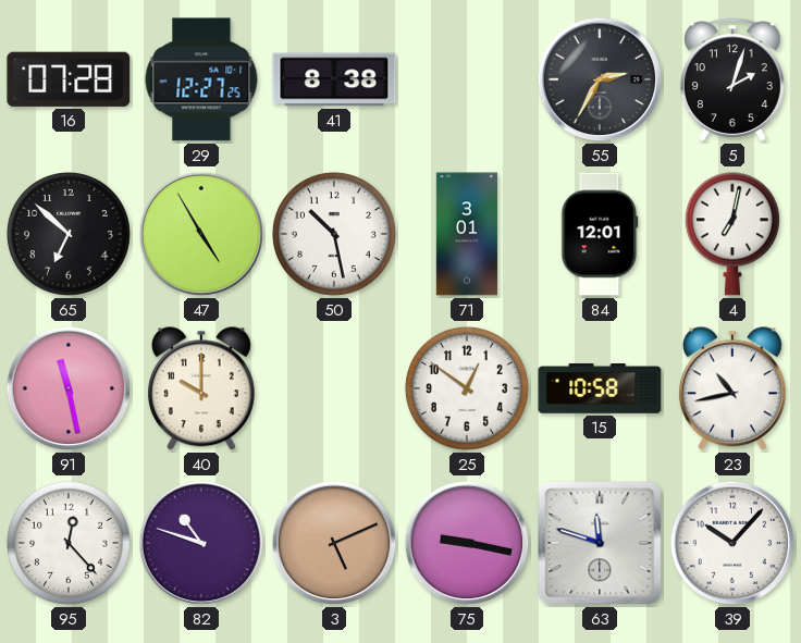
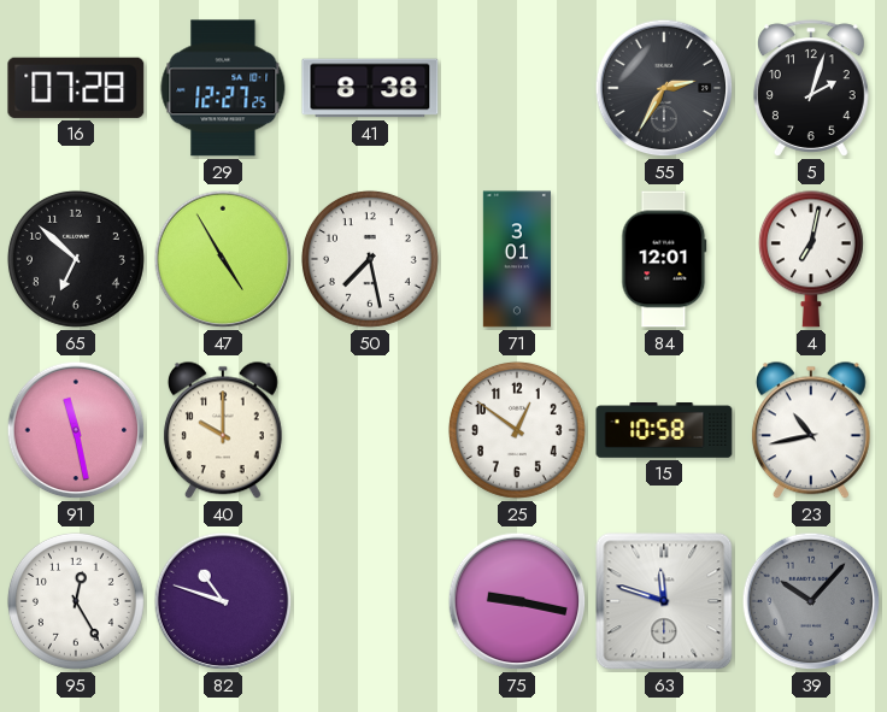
50: 10:28 -> 7:28
95: 12:23 -> 12:25
3: 5:11 -> none
39 dial: white -> grey
